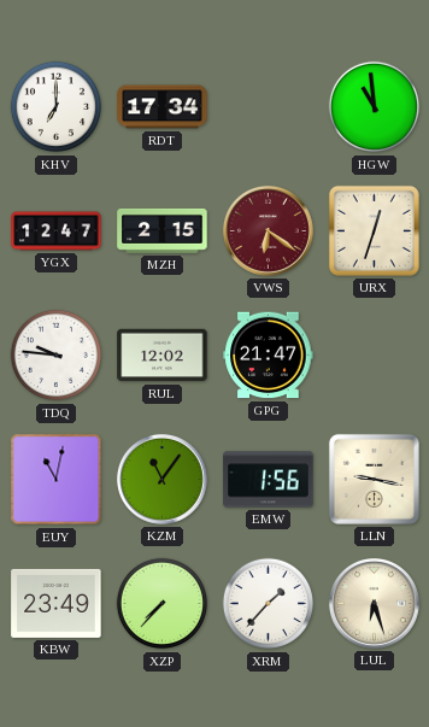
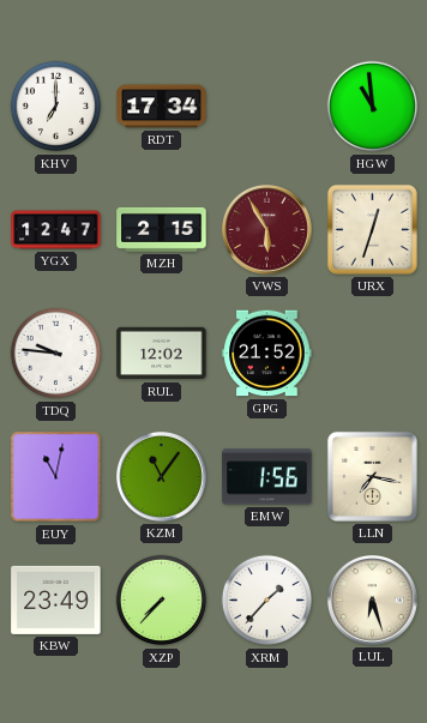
VWS: 6:21 -> 5:55
GPG: 21:47 -> 21:52
LLN: 9:17 -> 7:17
